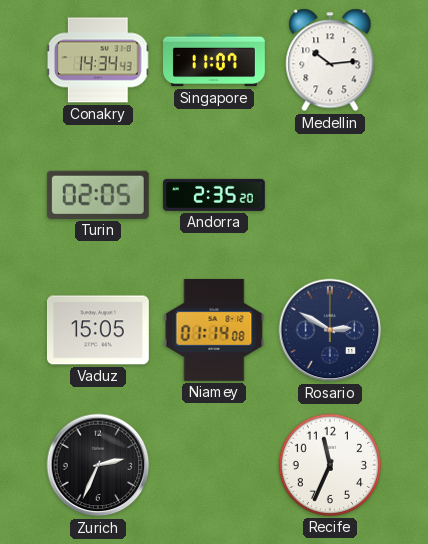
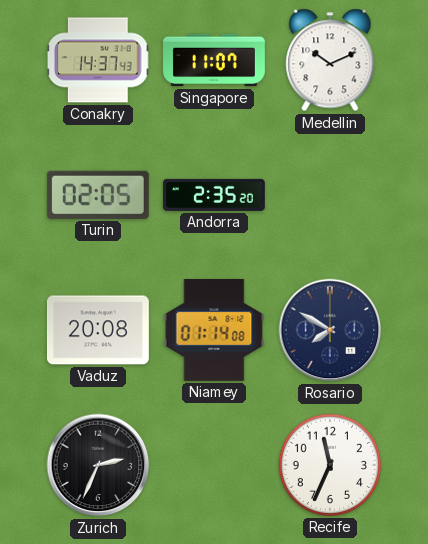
Conakry: 14:34 -> 14:37
Medellin: 10:14 -> 10:11
Vaduz: 15:05 -> 20:08
Rosario: 2:50 -> 7:50
